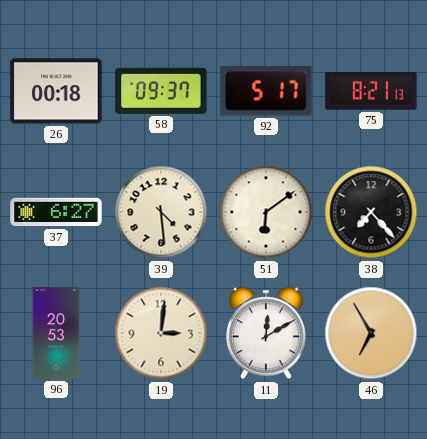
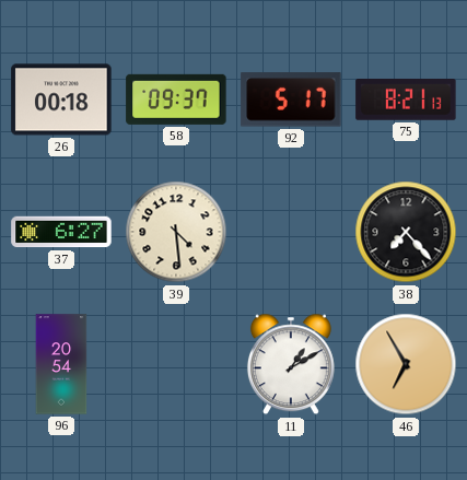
51: 6:09 -> none
96: 20:53 -> 20:54
19: 3:01 -> none
11: 12:10 -> 1:10
